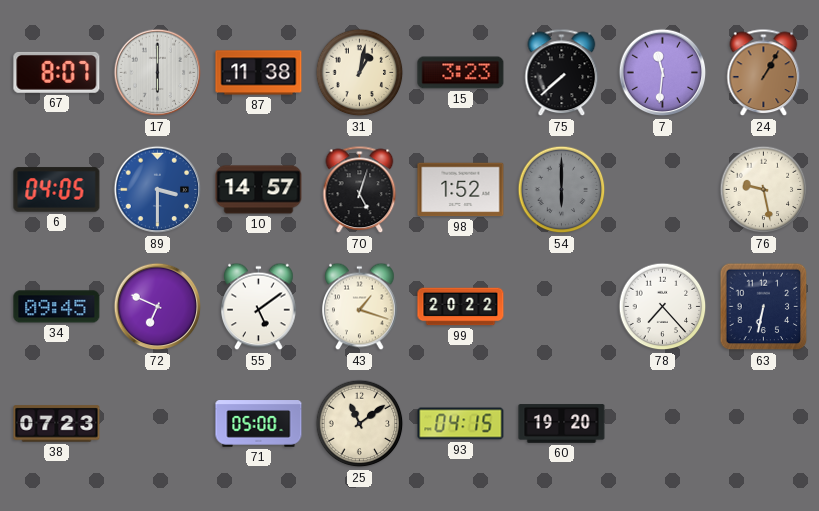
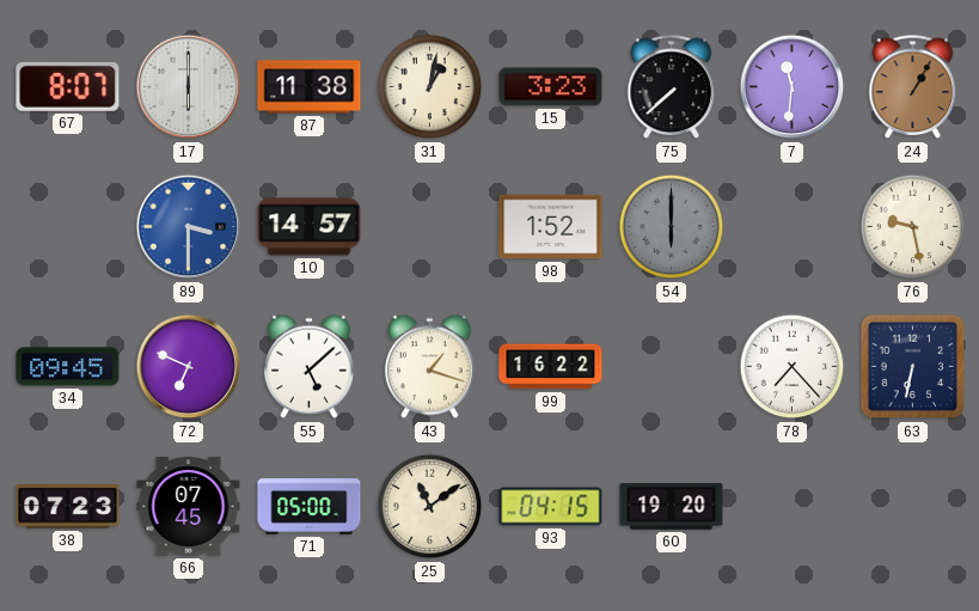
6: 04:05 -> none
70: 5:03 -> none
55: 5:09 -> 5:08
99: 20:22 -> 16:22
66: none -> 07:45
